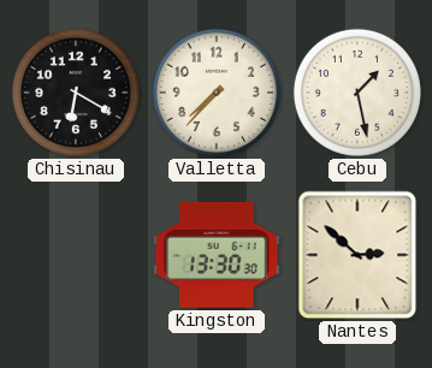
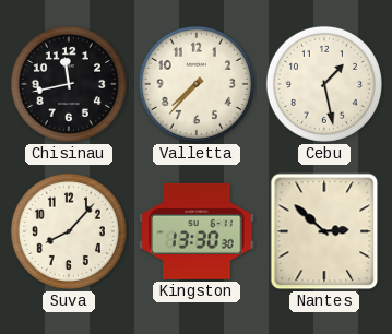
Chisinau: 6:20 -> 11:43
Suva: none -> 8:07
